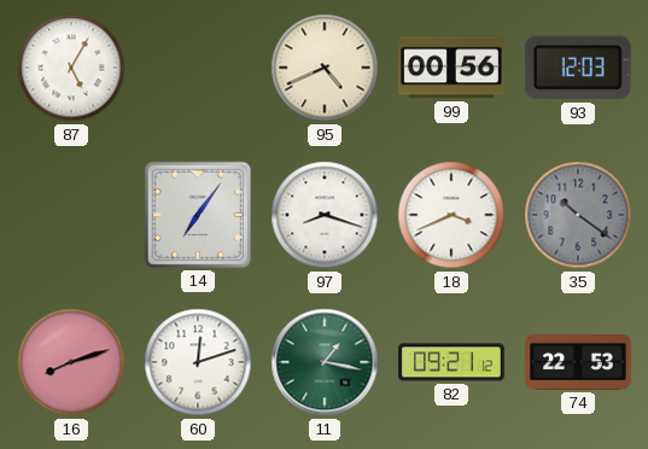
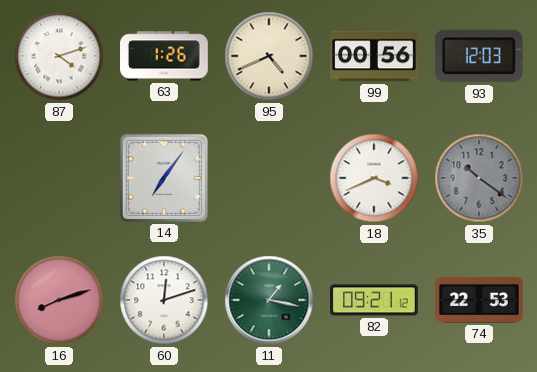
87: 5:05 -> 4:12
63: none -> 1:26
97: 8:18 -> none
